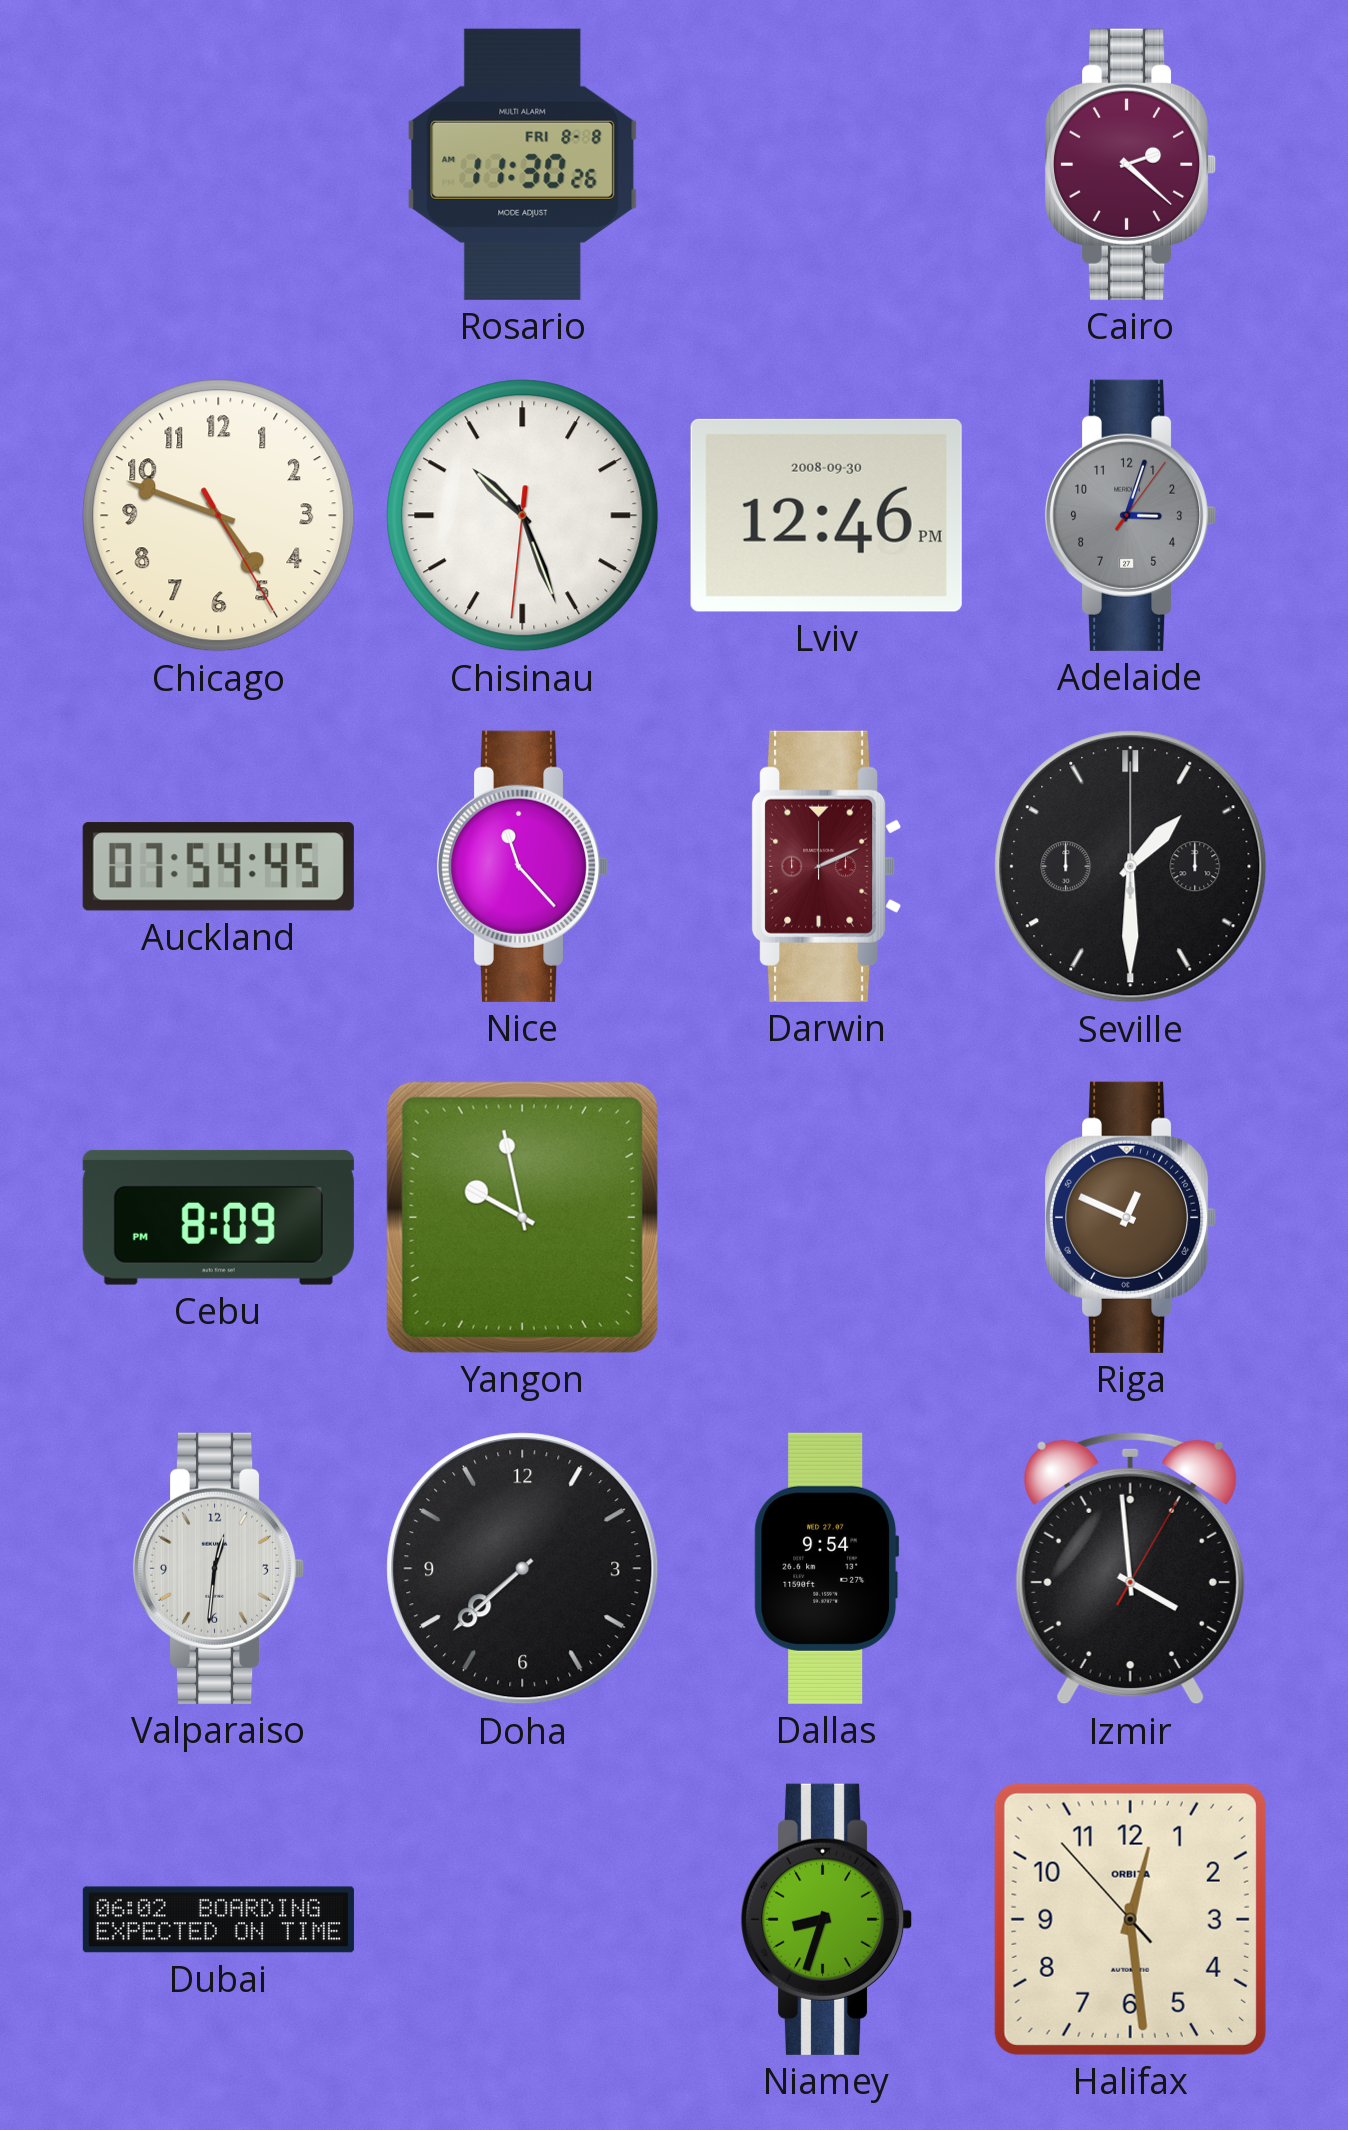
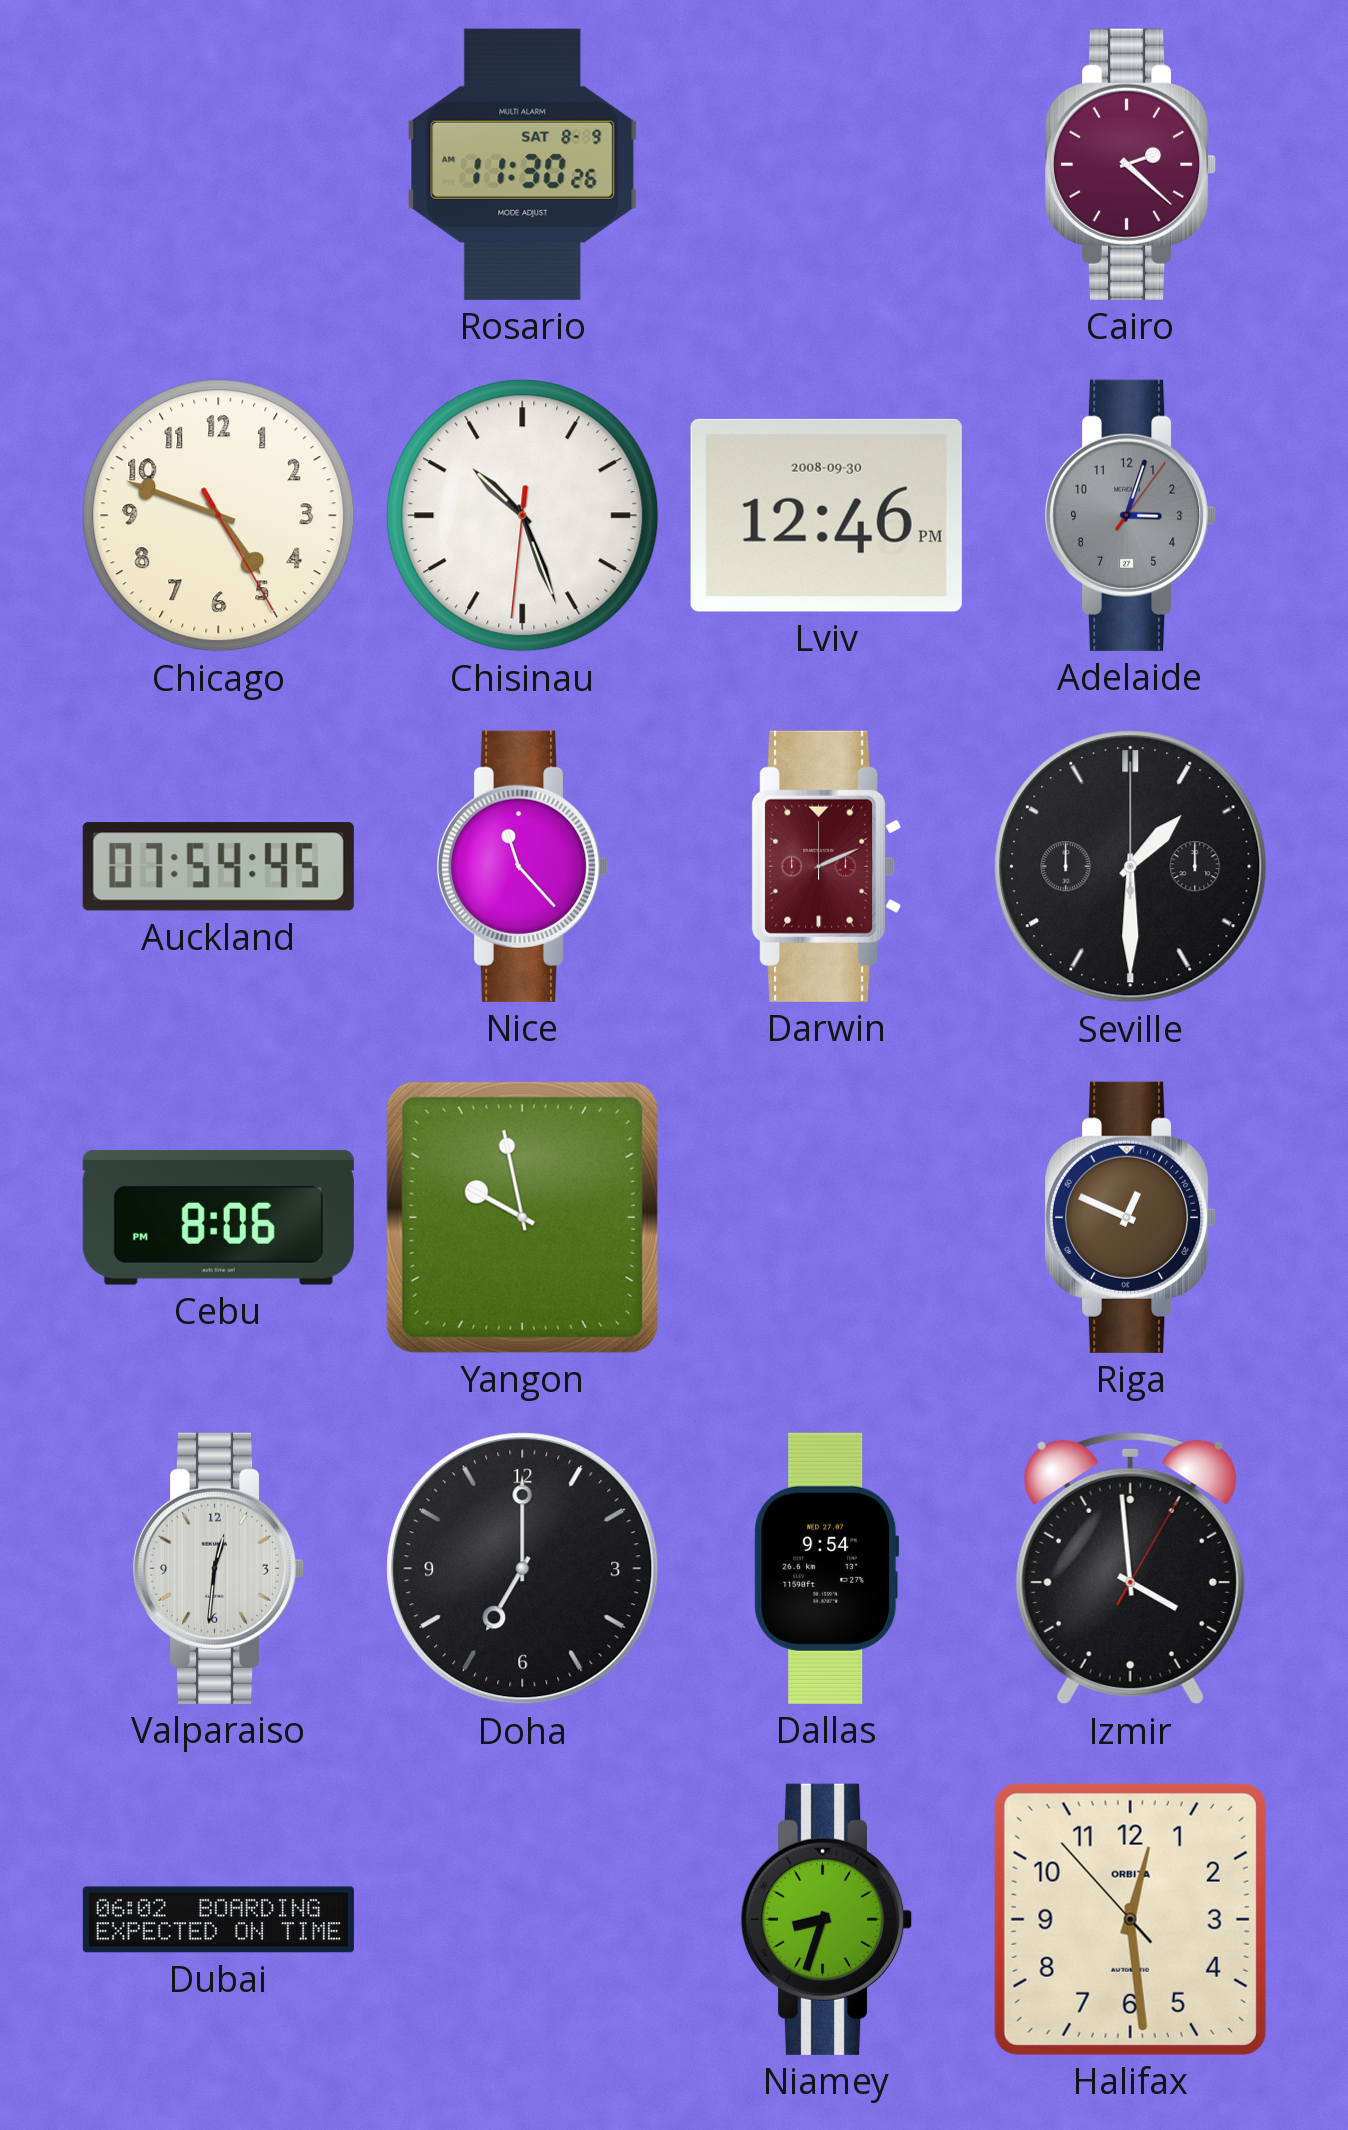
Rosario date: FRI 8-8 -> SAT 8-9
Cebu: 8:09 -> 8:06
Doha: 7:38 -> 7:00
